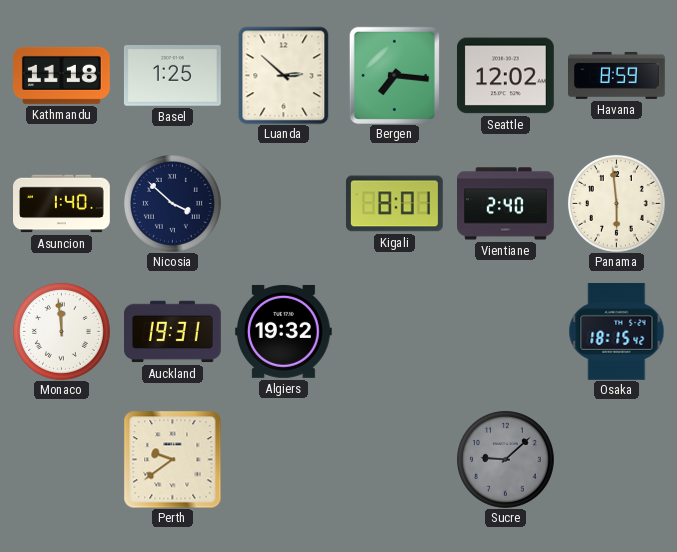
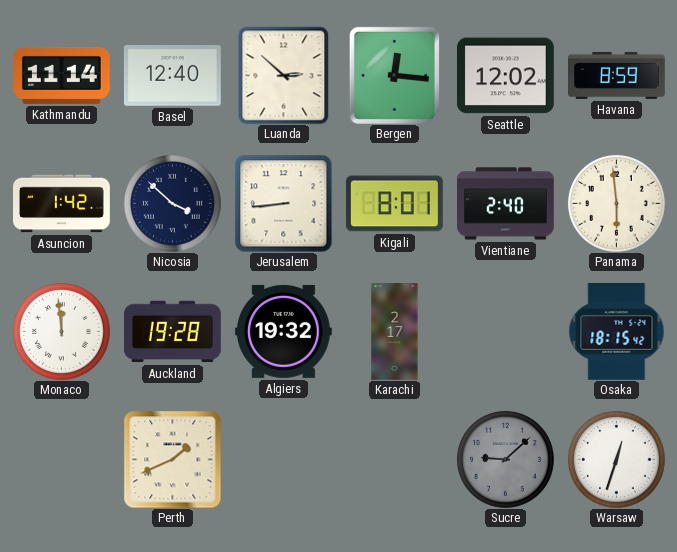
Kathmandu: 11:18 -> 11:14
Basel: 1:25 -> 12:40
Bergen: 7:16 -> 12:16
Asuncion: 1:40 -> 1:42
Jerusalem: none -> 8:44
Auckland: 19:31 -> 19:28
Karachi: none -> 2:17
Perth: 9:39 -> 1:41
Warsaw: none -> 12:33
